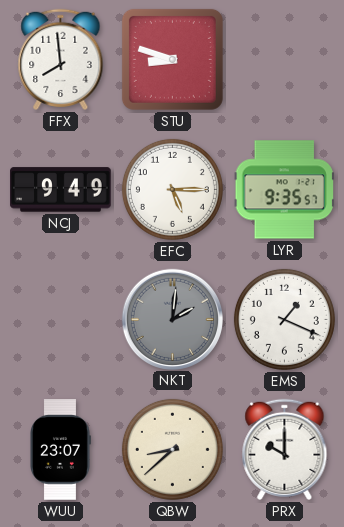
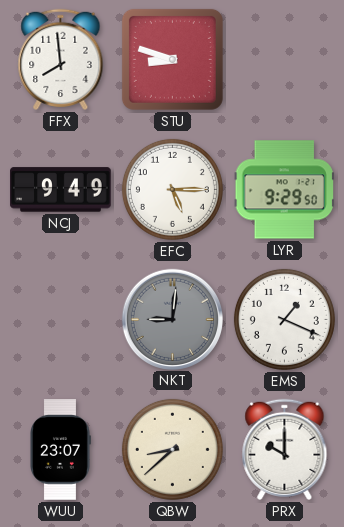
LYR: 9:35 -> 9:29
NKT: 2:01 -> 9:01
